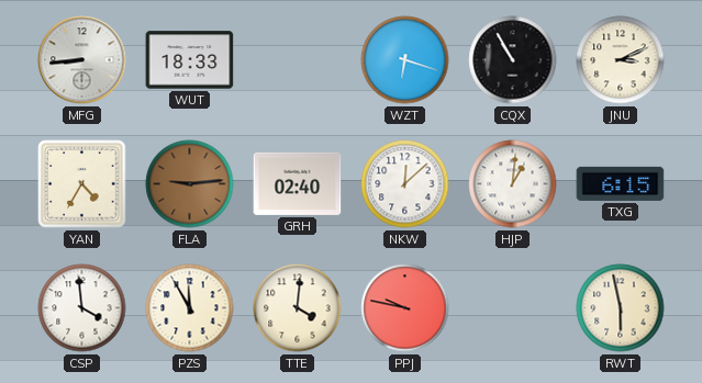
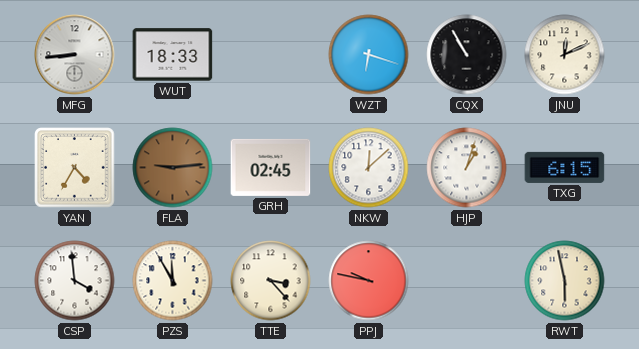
JNU: 3:11 -> 12:11
GRH: 02:40 -> 02:45
HJP: 1:01 -> 1:03
TTE: 4:01 -> 3:23
